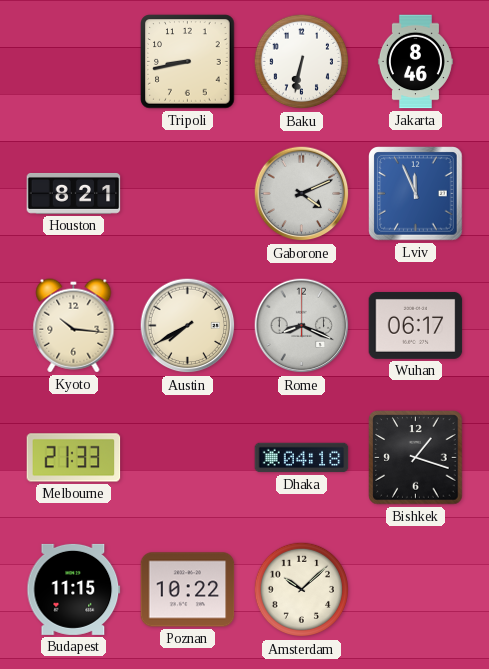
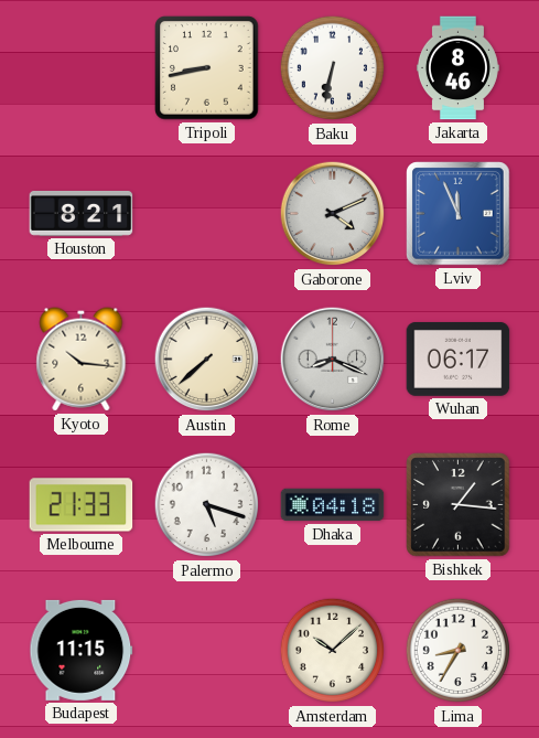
Austin: 7:40 -> 7:38
Palermo: none -> 5:18
Bishkek: 1:18 -> 1:16
Poznan: 10:22 -> none
Lima: none -> 8:35
